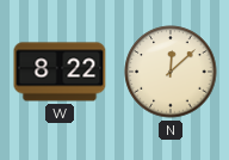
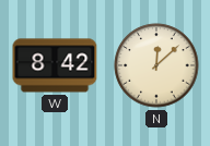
W: 8:22 -> 8:42
